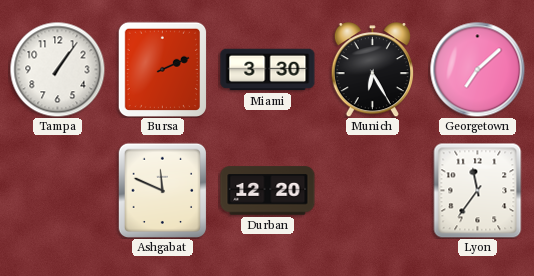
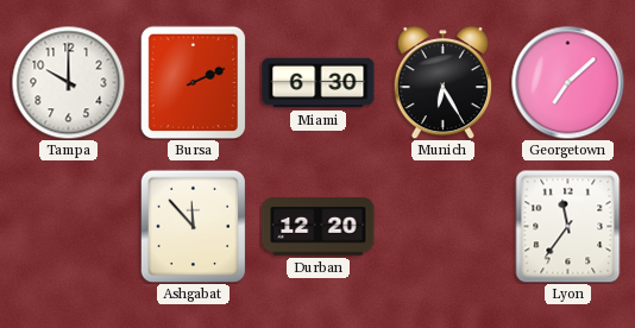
Tampa: 1:06 -> 10:00
Miami: 3:30 -> 6:30
Ashgabat: 11:49 -> 11:53
